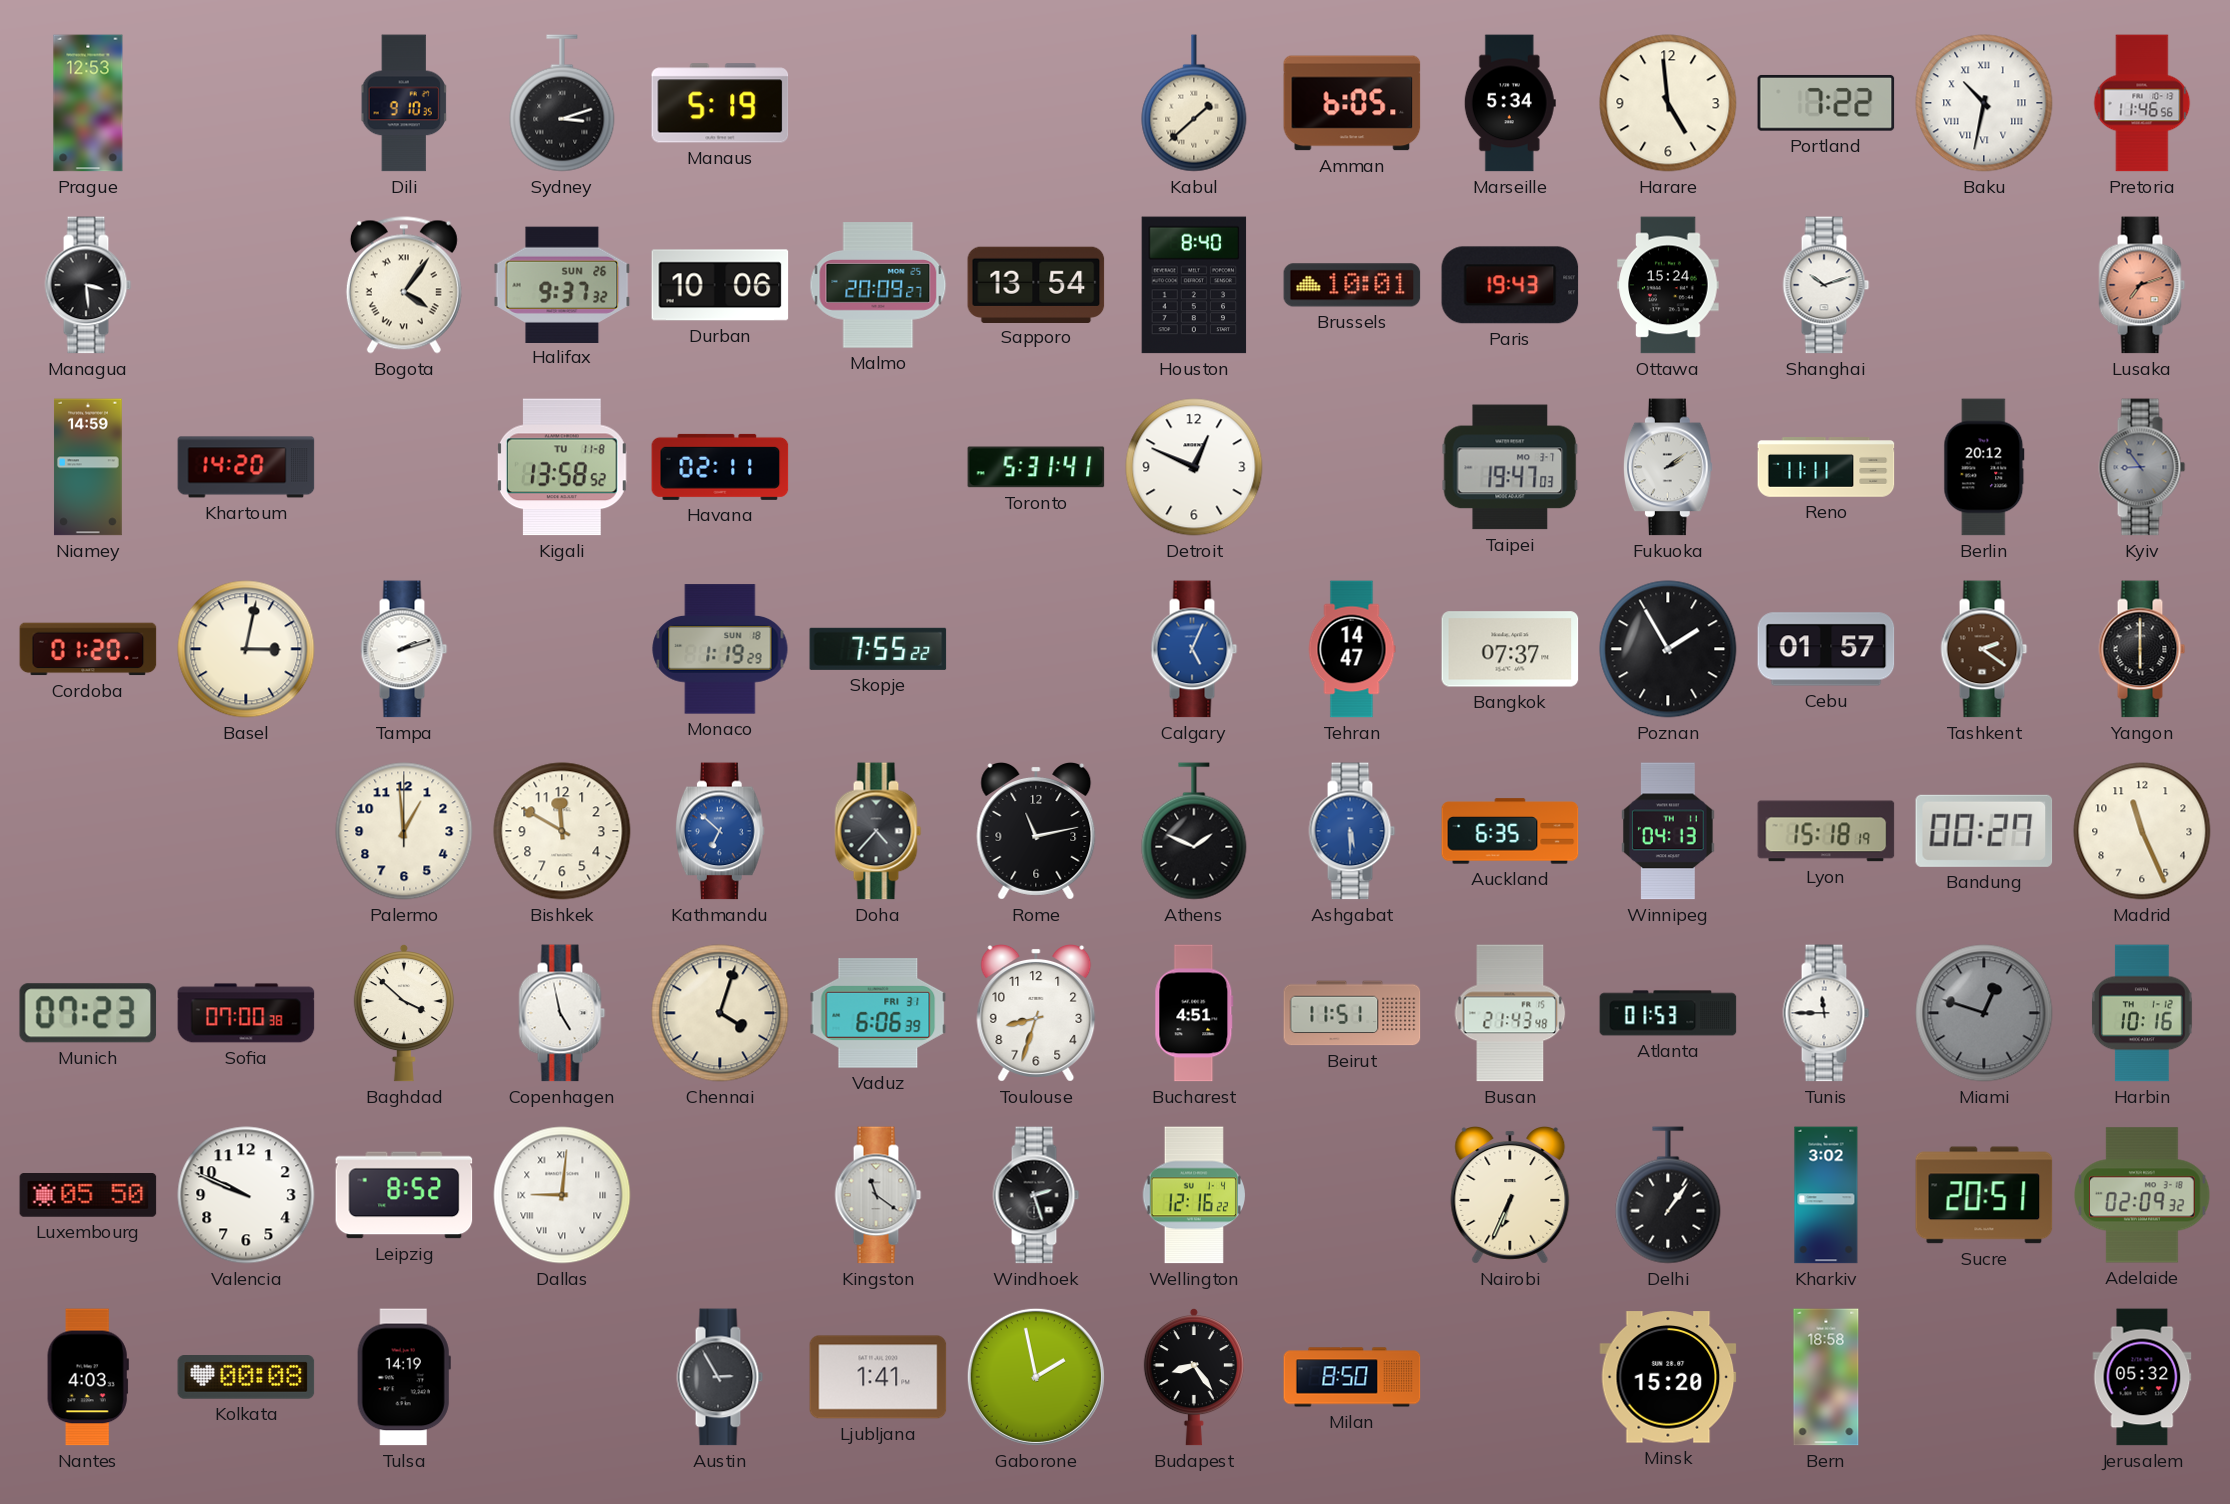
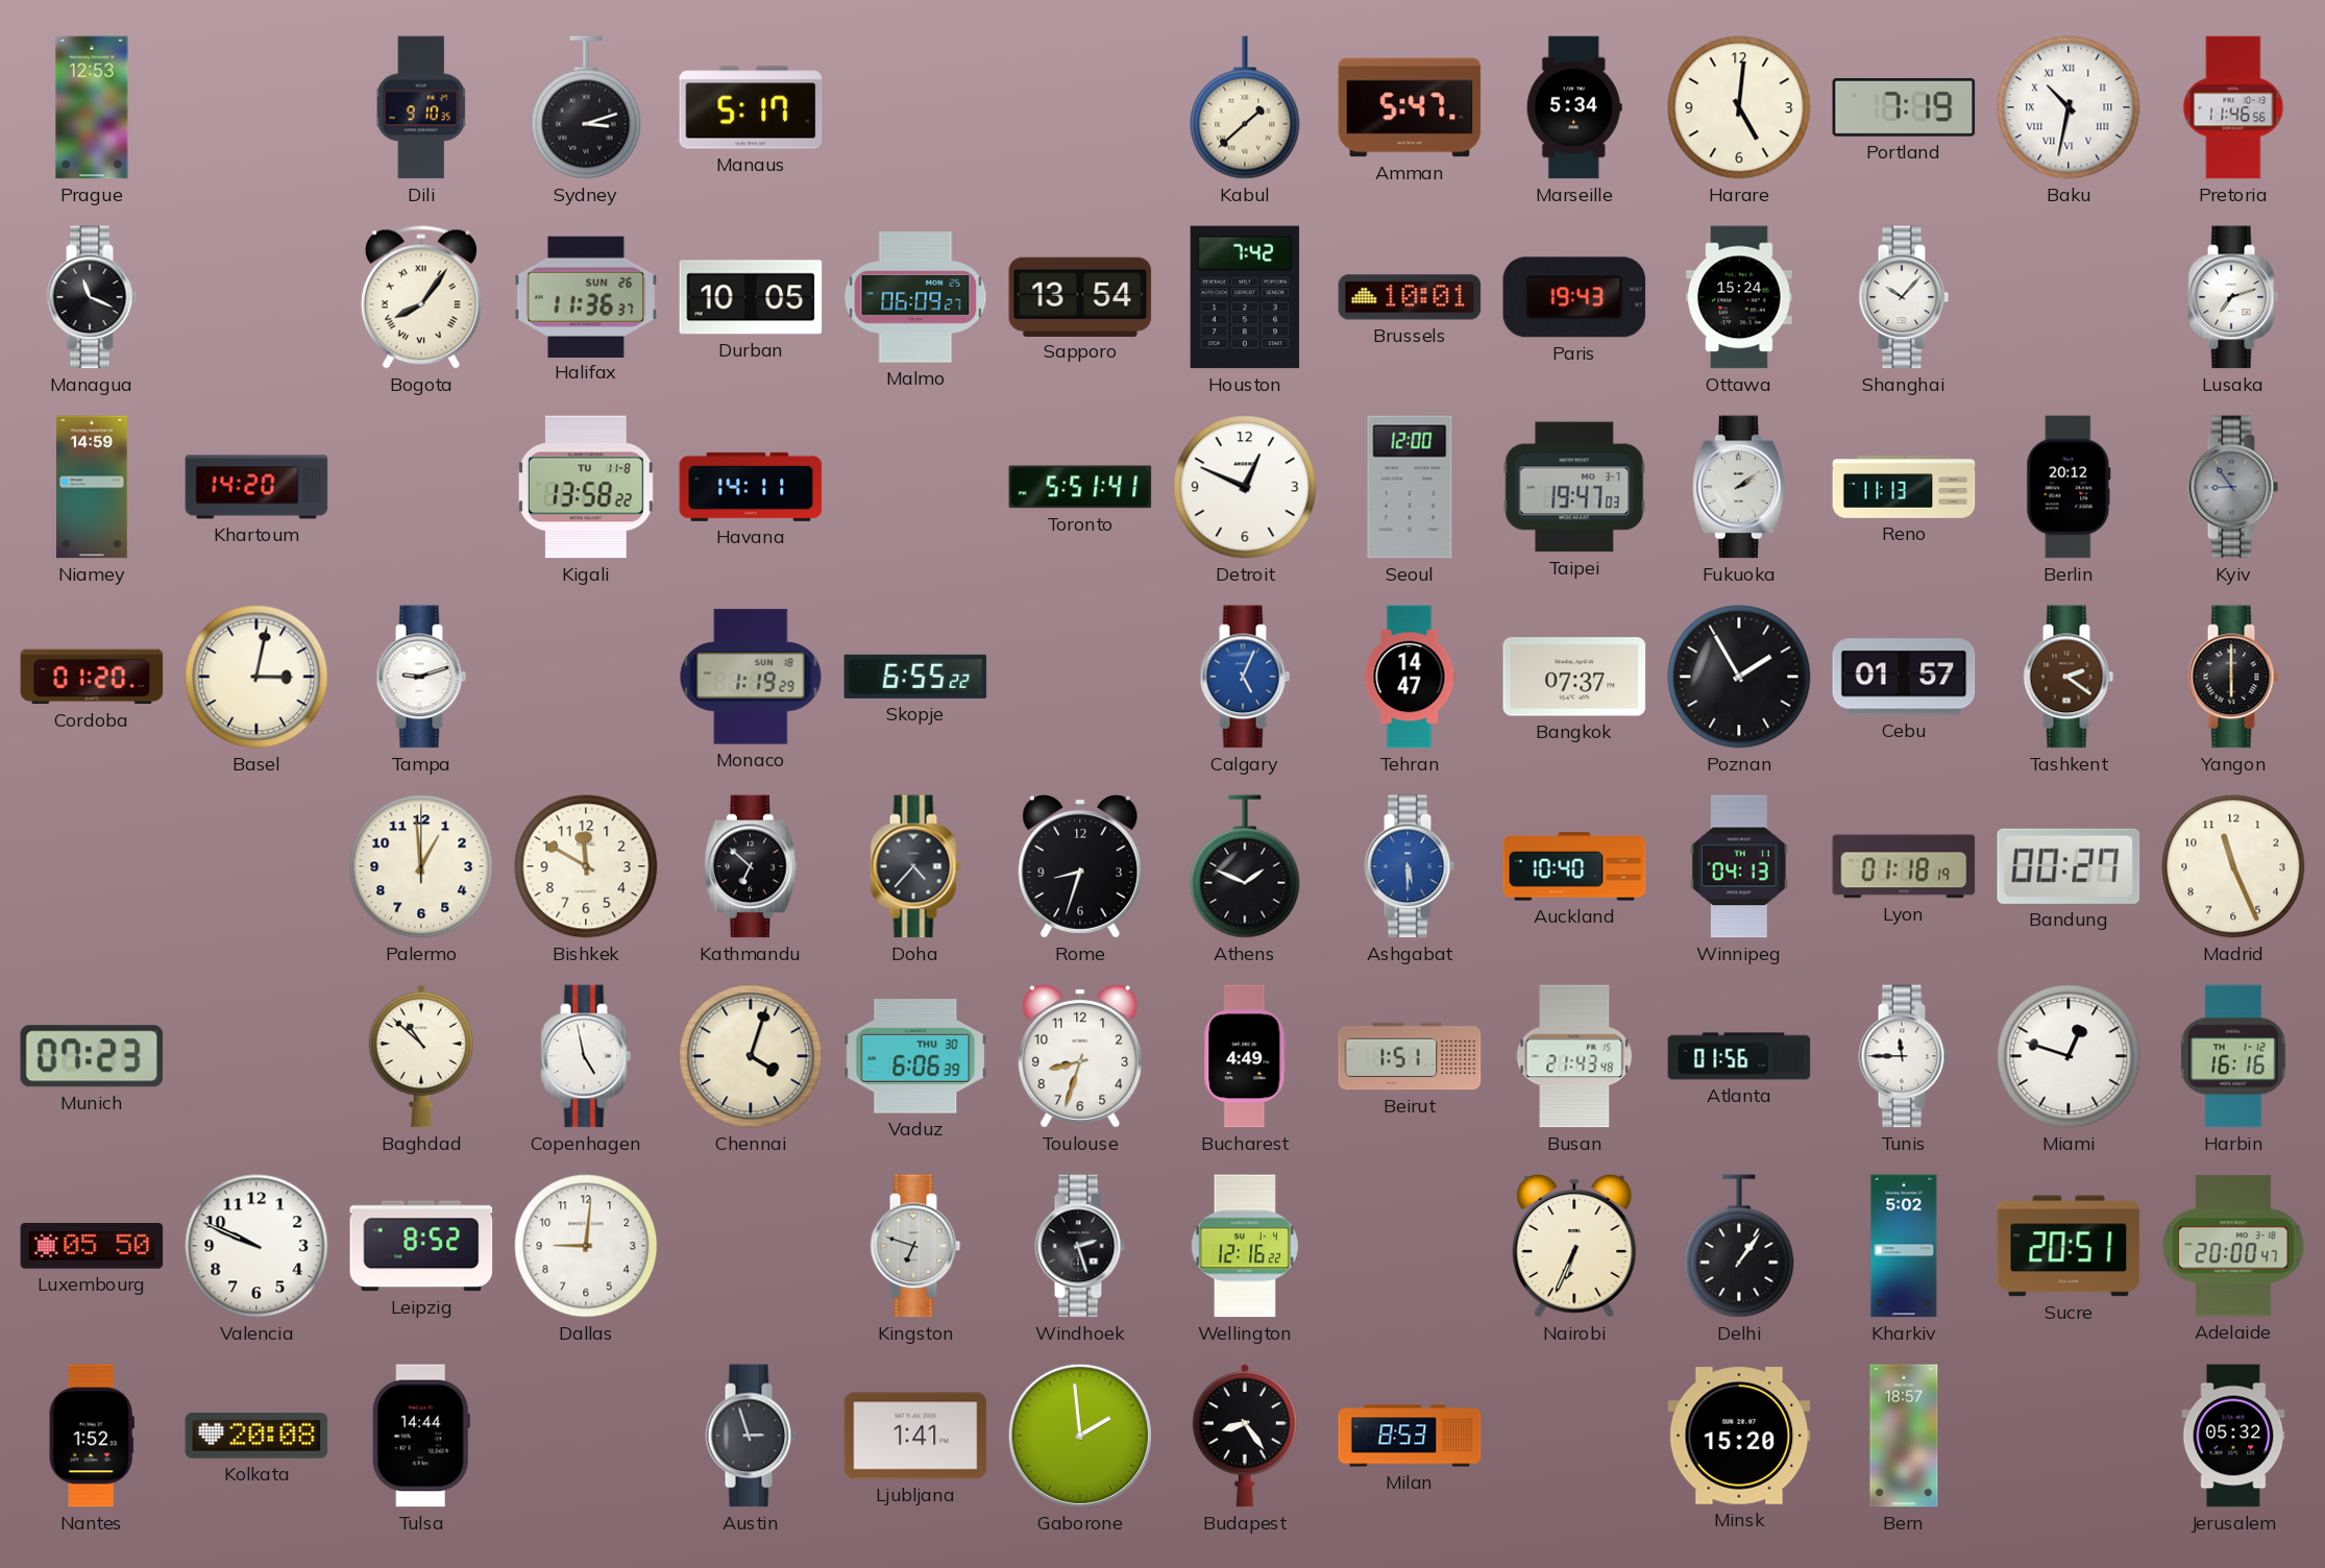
Manaus: 5:19 -> 5:17
Amman: 6:05 -> 5:47
Harare: 4:59 -> 5:01
Portland: 7:22 -> 7:19
Managua: 3:29 -> 11:19
Bogota: 4:06 -> 8:06
Halifax: 9:37 -> 11:36
Durban: 10:06 -> 10:05
Malmo: 20:09 -> 06:09
Houston: 8:40 -> 7:42
Shanghai: 10:12 -> 10:07
Lusaka dial: salmon -> white
Kigali: 13:58:52 -> 13:58:22
Havana: 02:11 -> 14:11
Toronto: 5:31 -> 5:51
Seoul: none -> 12:00
Reno: 11:11 -> 11:13
Tampa: 2:12 -> 9:12
Skopje: 7:55 -> 6:55
Kathmandu dial: blue -> black
Rome: 11:13 -> 8:33
Auckland: 6:35 -> 10:40
Lyon: 15:18 -> 01:18
Sofia: 07:00 -> none
Baghdad: 3:52 -> 10:52
Vaduz date: FRI 31 -> THU 30
Bucharest: 4:51 -> 4:49
Beirut: 11:51 -> 1:51
Atlanta: 01:53 -> 01:56
Miami dial: grey -> white
Harbin: 10:16 -> 16:16
Dallas numerals: Roman -> Arabic
Kingston: 11:21 -> 6:48
Kharkiv: 3:02 -> 5:02
Adelaide: 02:09 -> 20:00
Nantes: 4:03 -> 1:52
Kolkata: 00:08 -> 20:08
Tulsa: 14:19 -> 14:44
Austin: 2:55 -> 2:57
Gaborone: 1:58 -> 1:59
Milan: 8:50 -> 8:53
Bern: 18:58 -> 18:57
